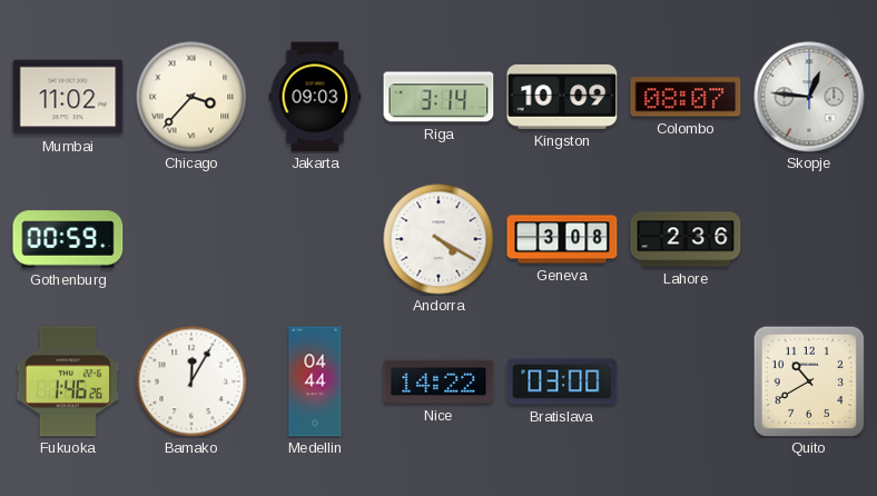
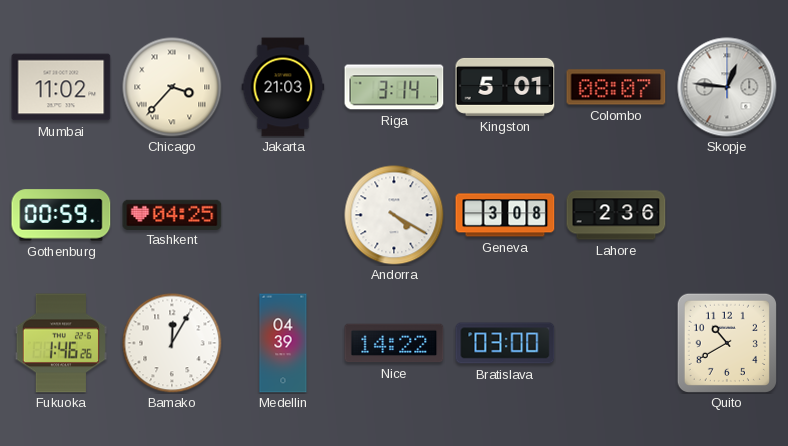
Jakarta: 09:03 -> 21:03
Kingston: 10:09 -> 5:01
Tashkent: none -> 04:25
Medellin: 04:44 -> 04:39
